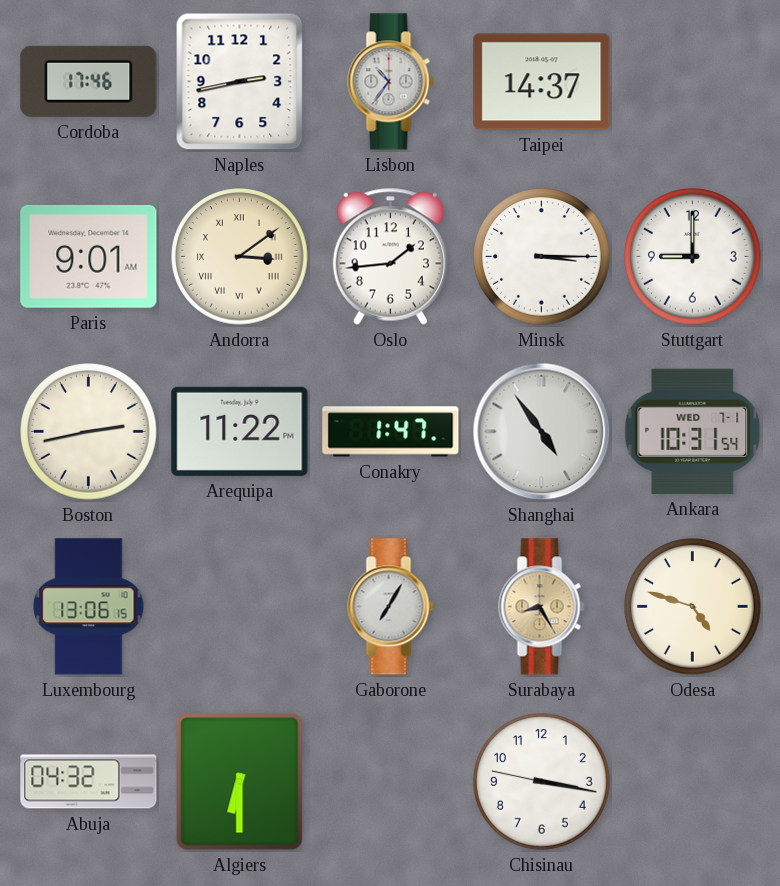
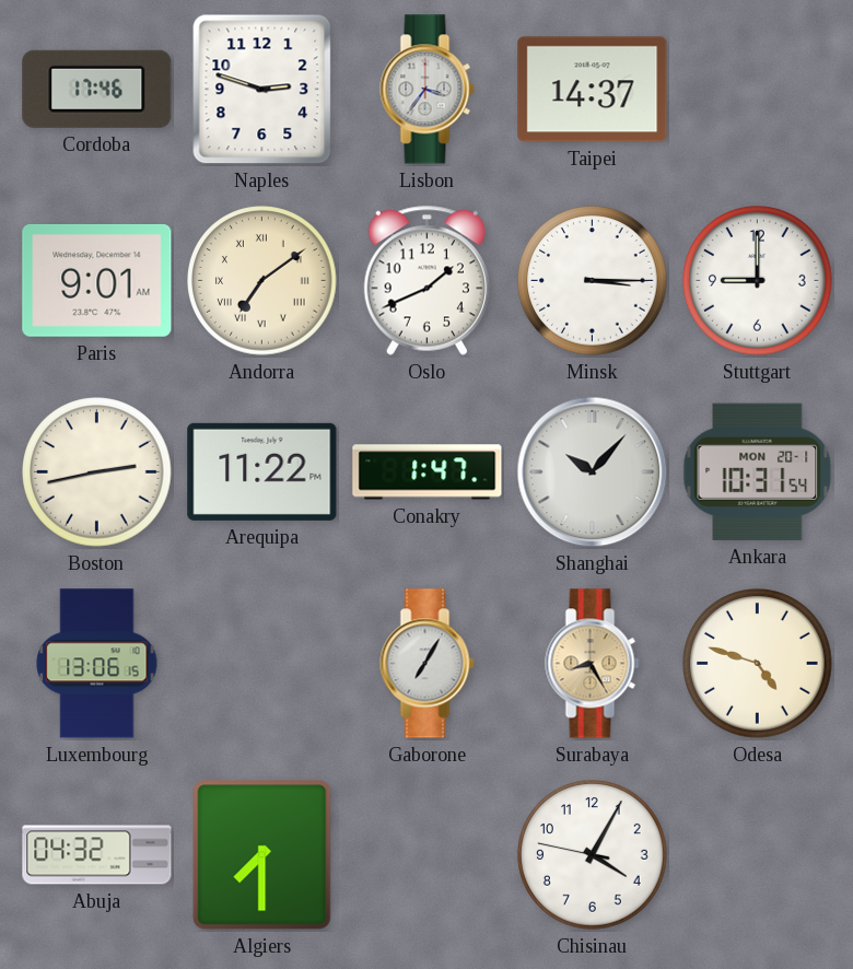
Naples: 2:43 -> 2:48
Lisbon: 10:36 -> 3:36
Andorra: 3:09 -> 7:09
Oslo: 1:44 -> 1:41
Shanghai: 4:54 -> 10:07
Ankara date: WED 7-1 -> MON 20-1
Algiers: 6:30 -> 7:30
Chisinau: 3:16 -> 4:04
